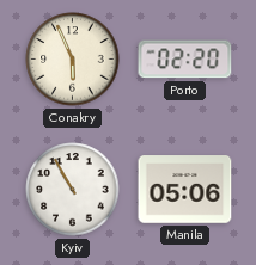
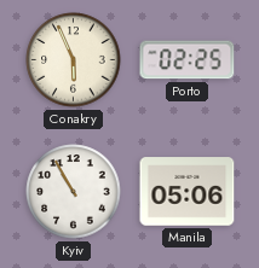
Porto: 02:20 -> 02:25
